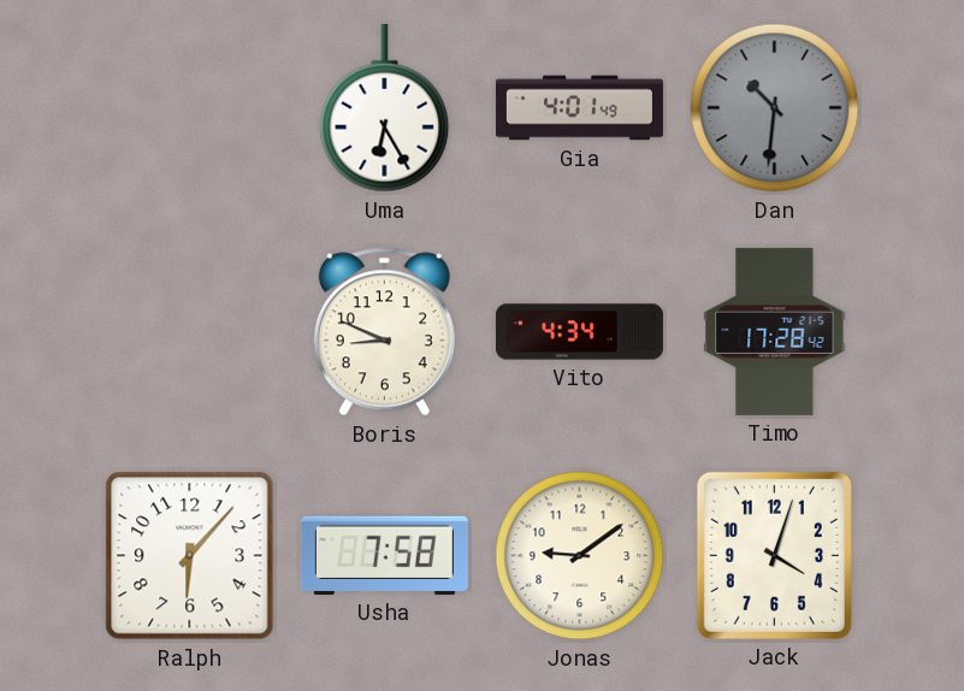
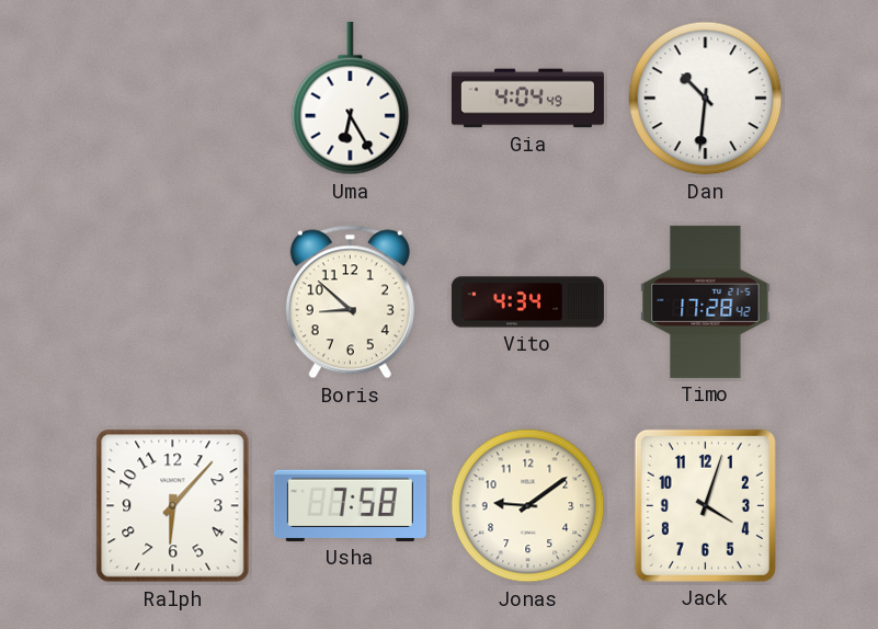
Gia: 4:01 -> 4:04
Dan dial: grey -> white
Boris: 8:49 -> 8:52
